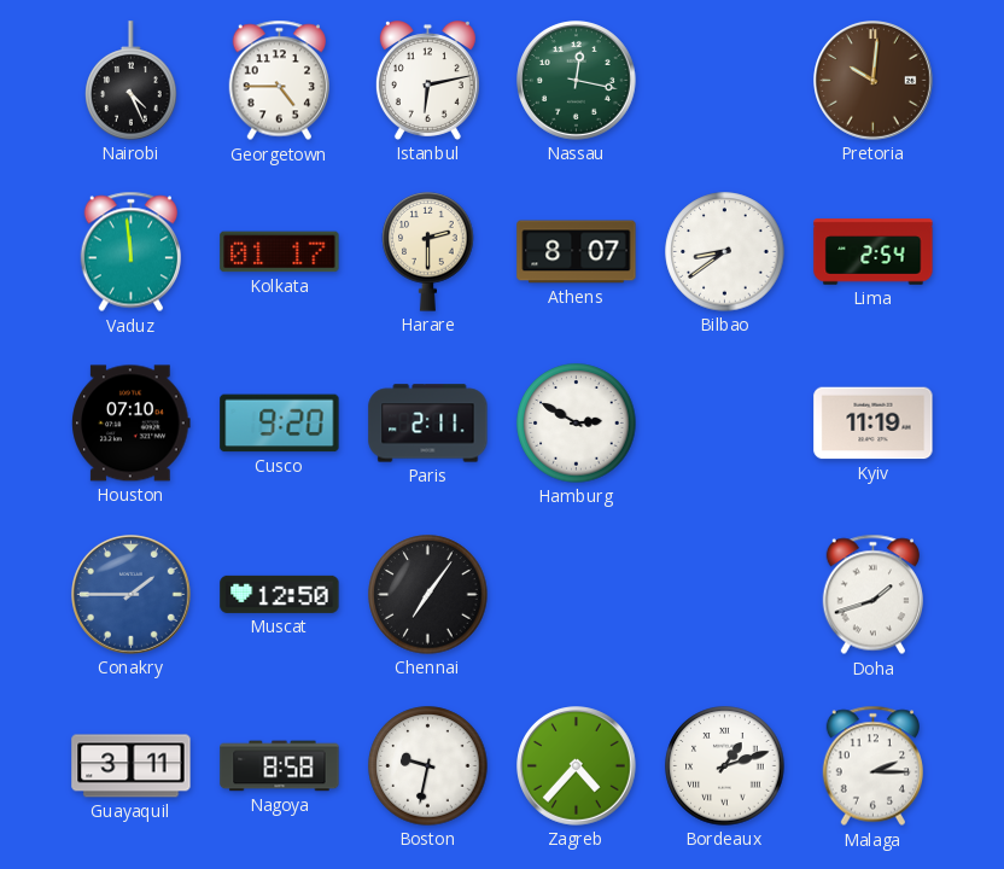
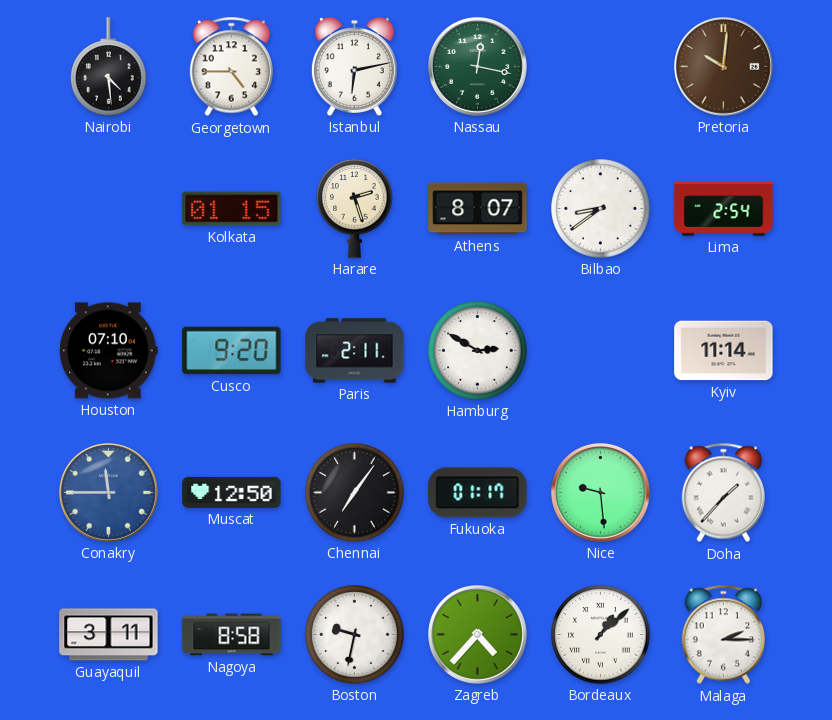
Nairobi: 4:26 -> 4:29
Vaduz: 11:59 -> none
Kolkata: 01:17 -> 01:15
Harare: 2:30 -> 2:27
Kyiv: 11:19 -> 11:14
Conakry: 1:45 -> 11:45
Fukuoka: none -> 01:17
Nice: none -> 9:29
Doha: 1:42 -> 1:37
Bordeaux: 1:12 -> 1:08
